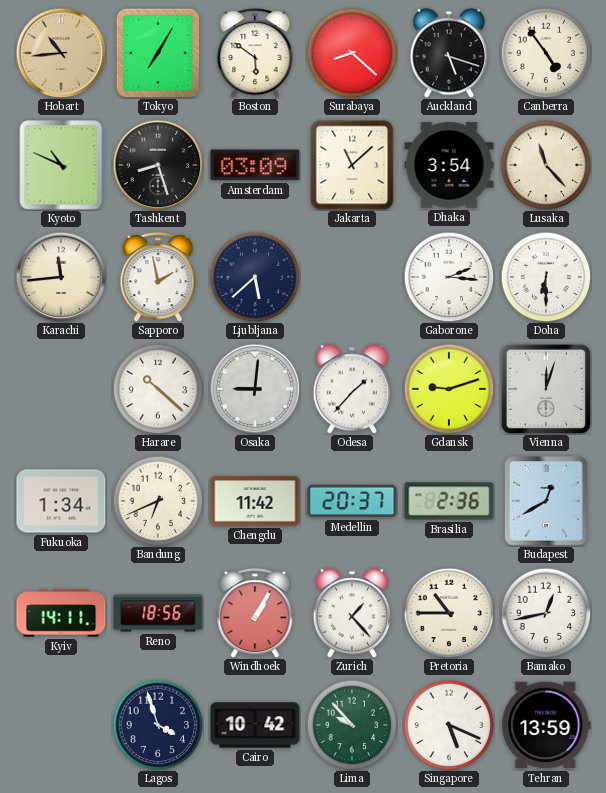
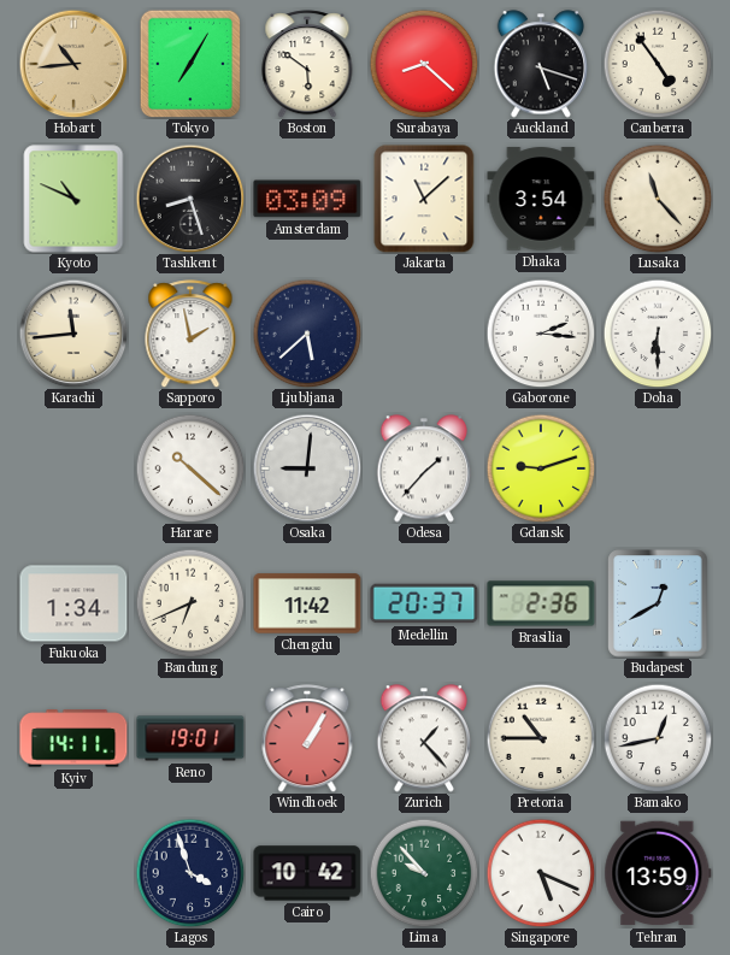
Vienna: 12:03 -> none
Reno: 18:56 -> 19:01
